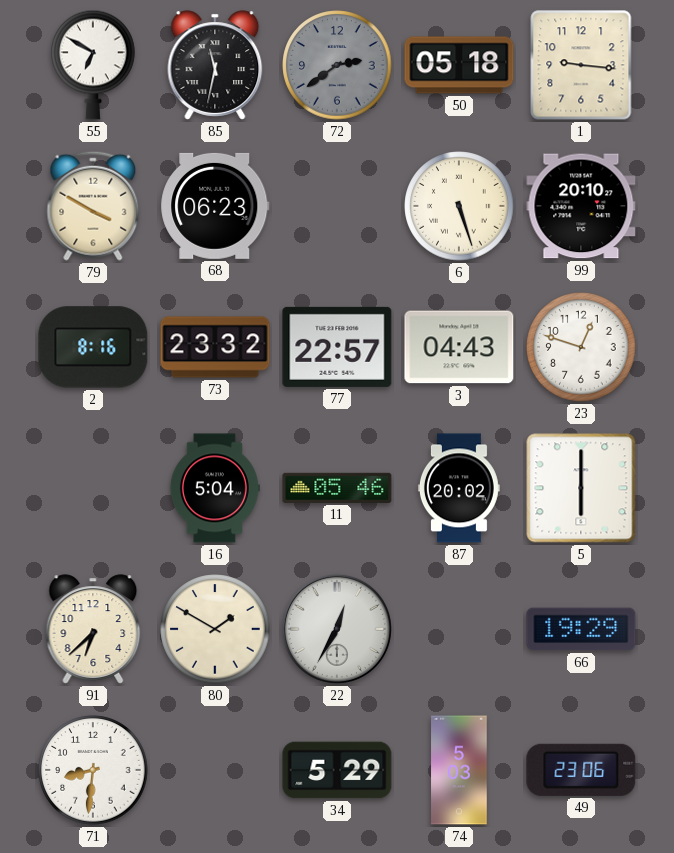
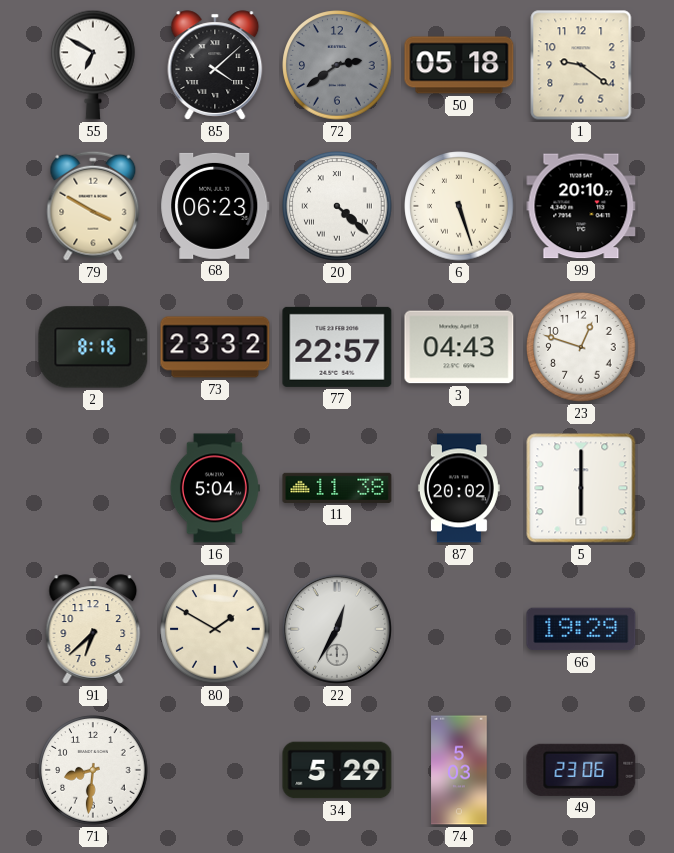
85: 11:32 -> 4:08
1: 9:16 -> 9:21
20: none -> 4:22
11: 05:46 -> 11:38
